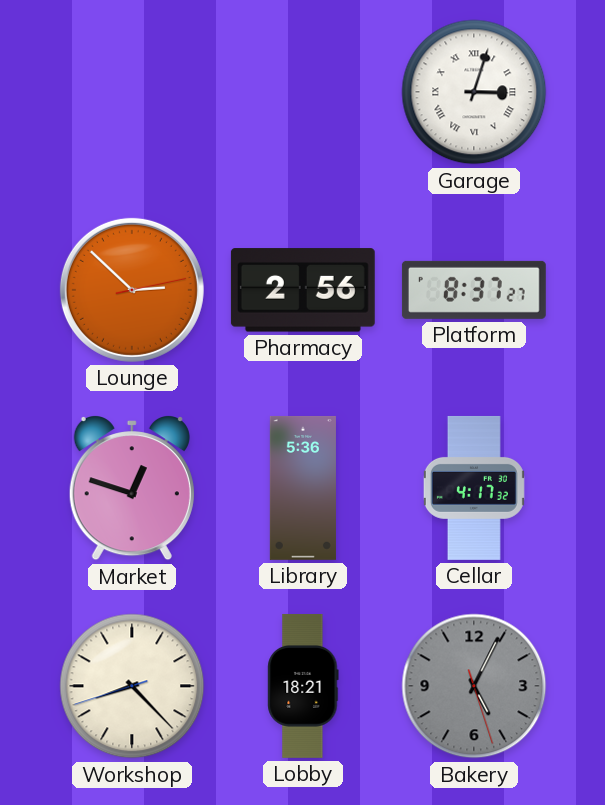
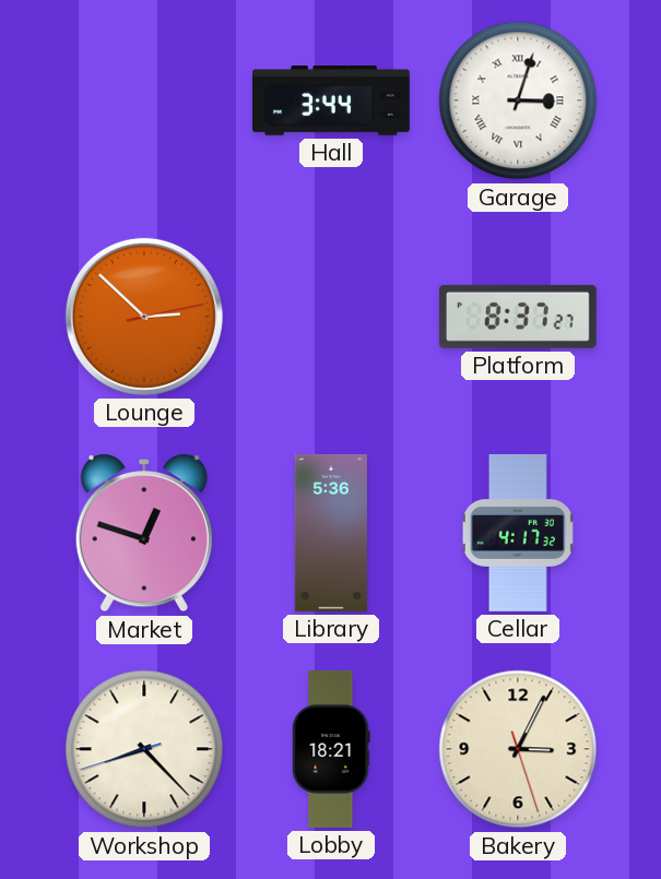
Hall: none -> 3:44
Pharmacy: 2:56 -> none
Bakery: 5:04 -> 3:04
Bakery dial: grey -> cream
